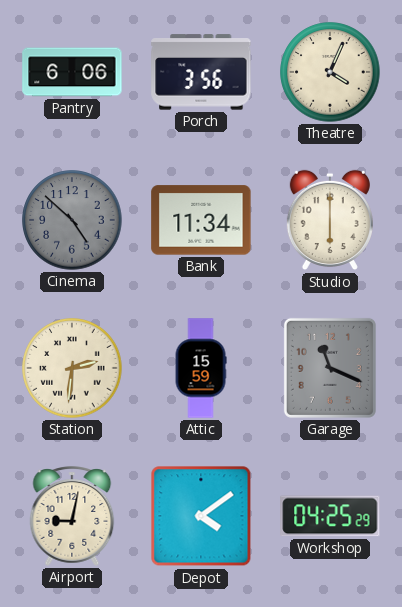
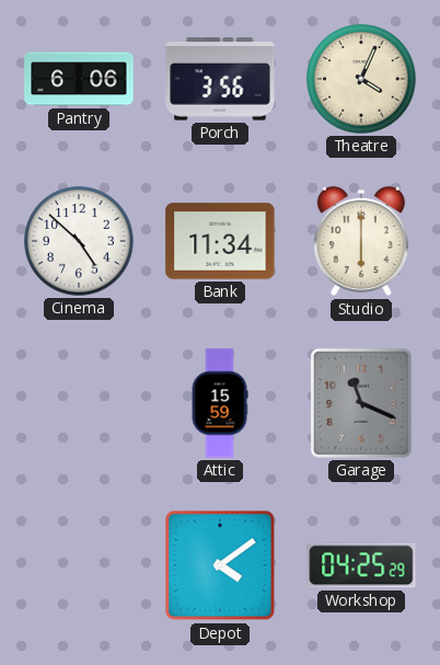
Cinema dial: grey -> white
Station: 2:31 -> none
Airport: 9:02 -> none
